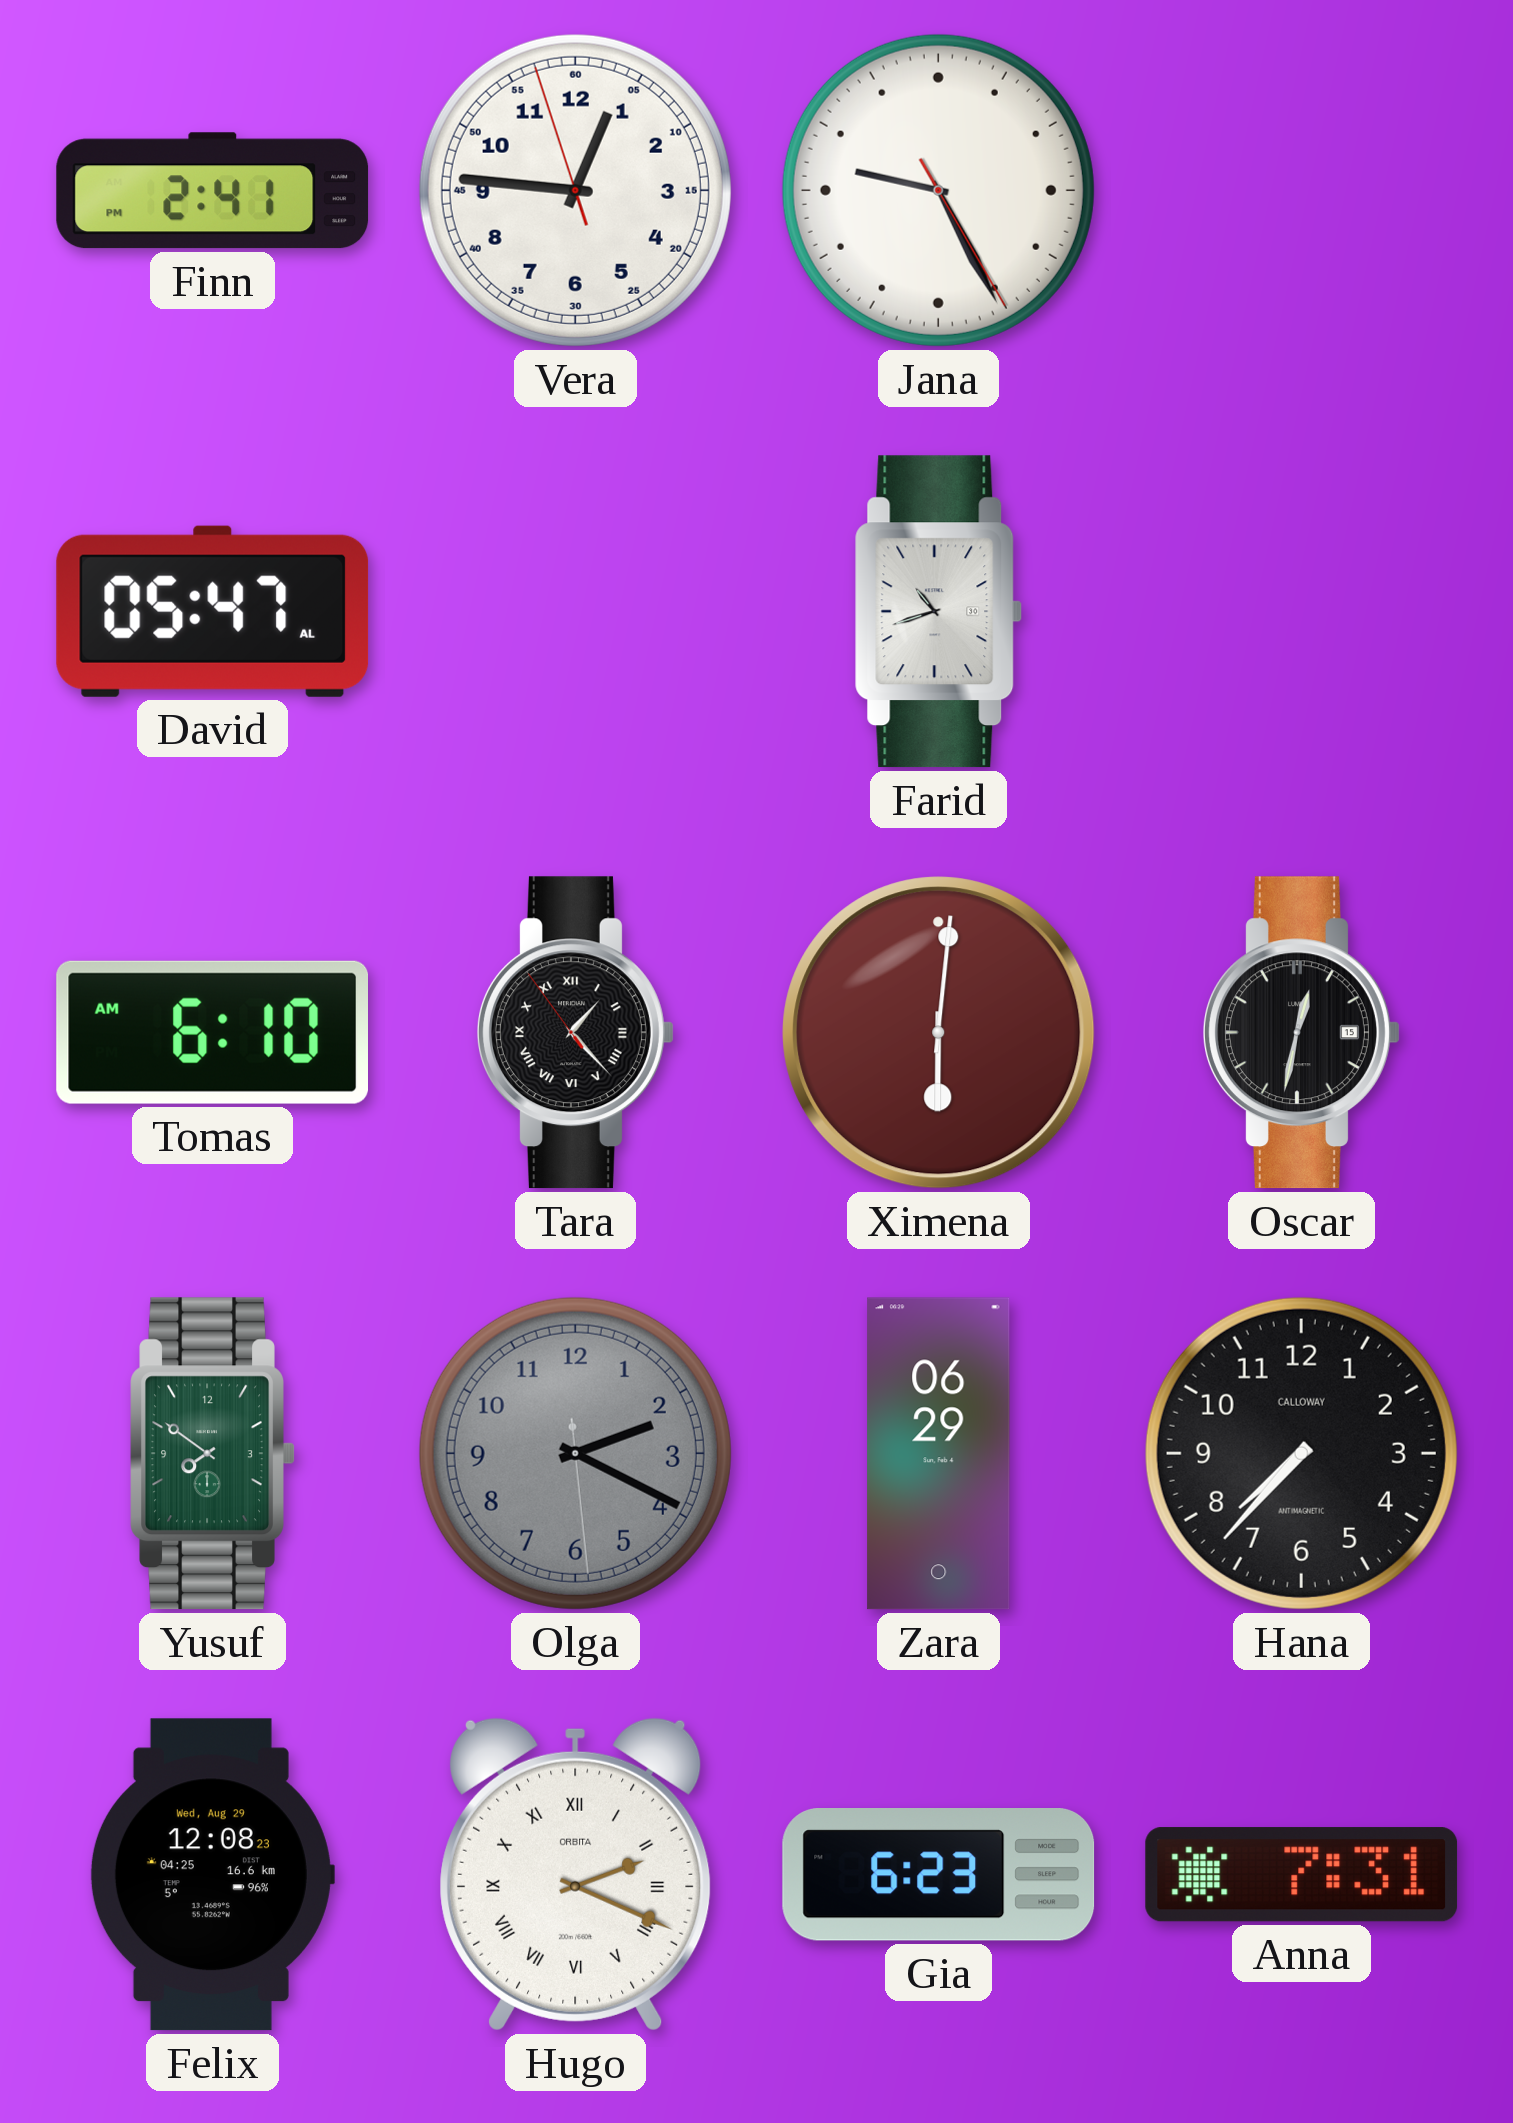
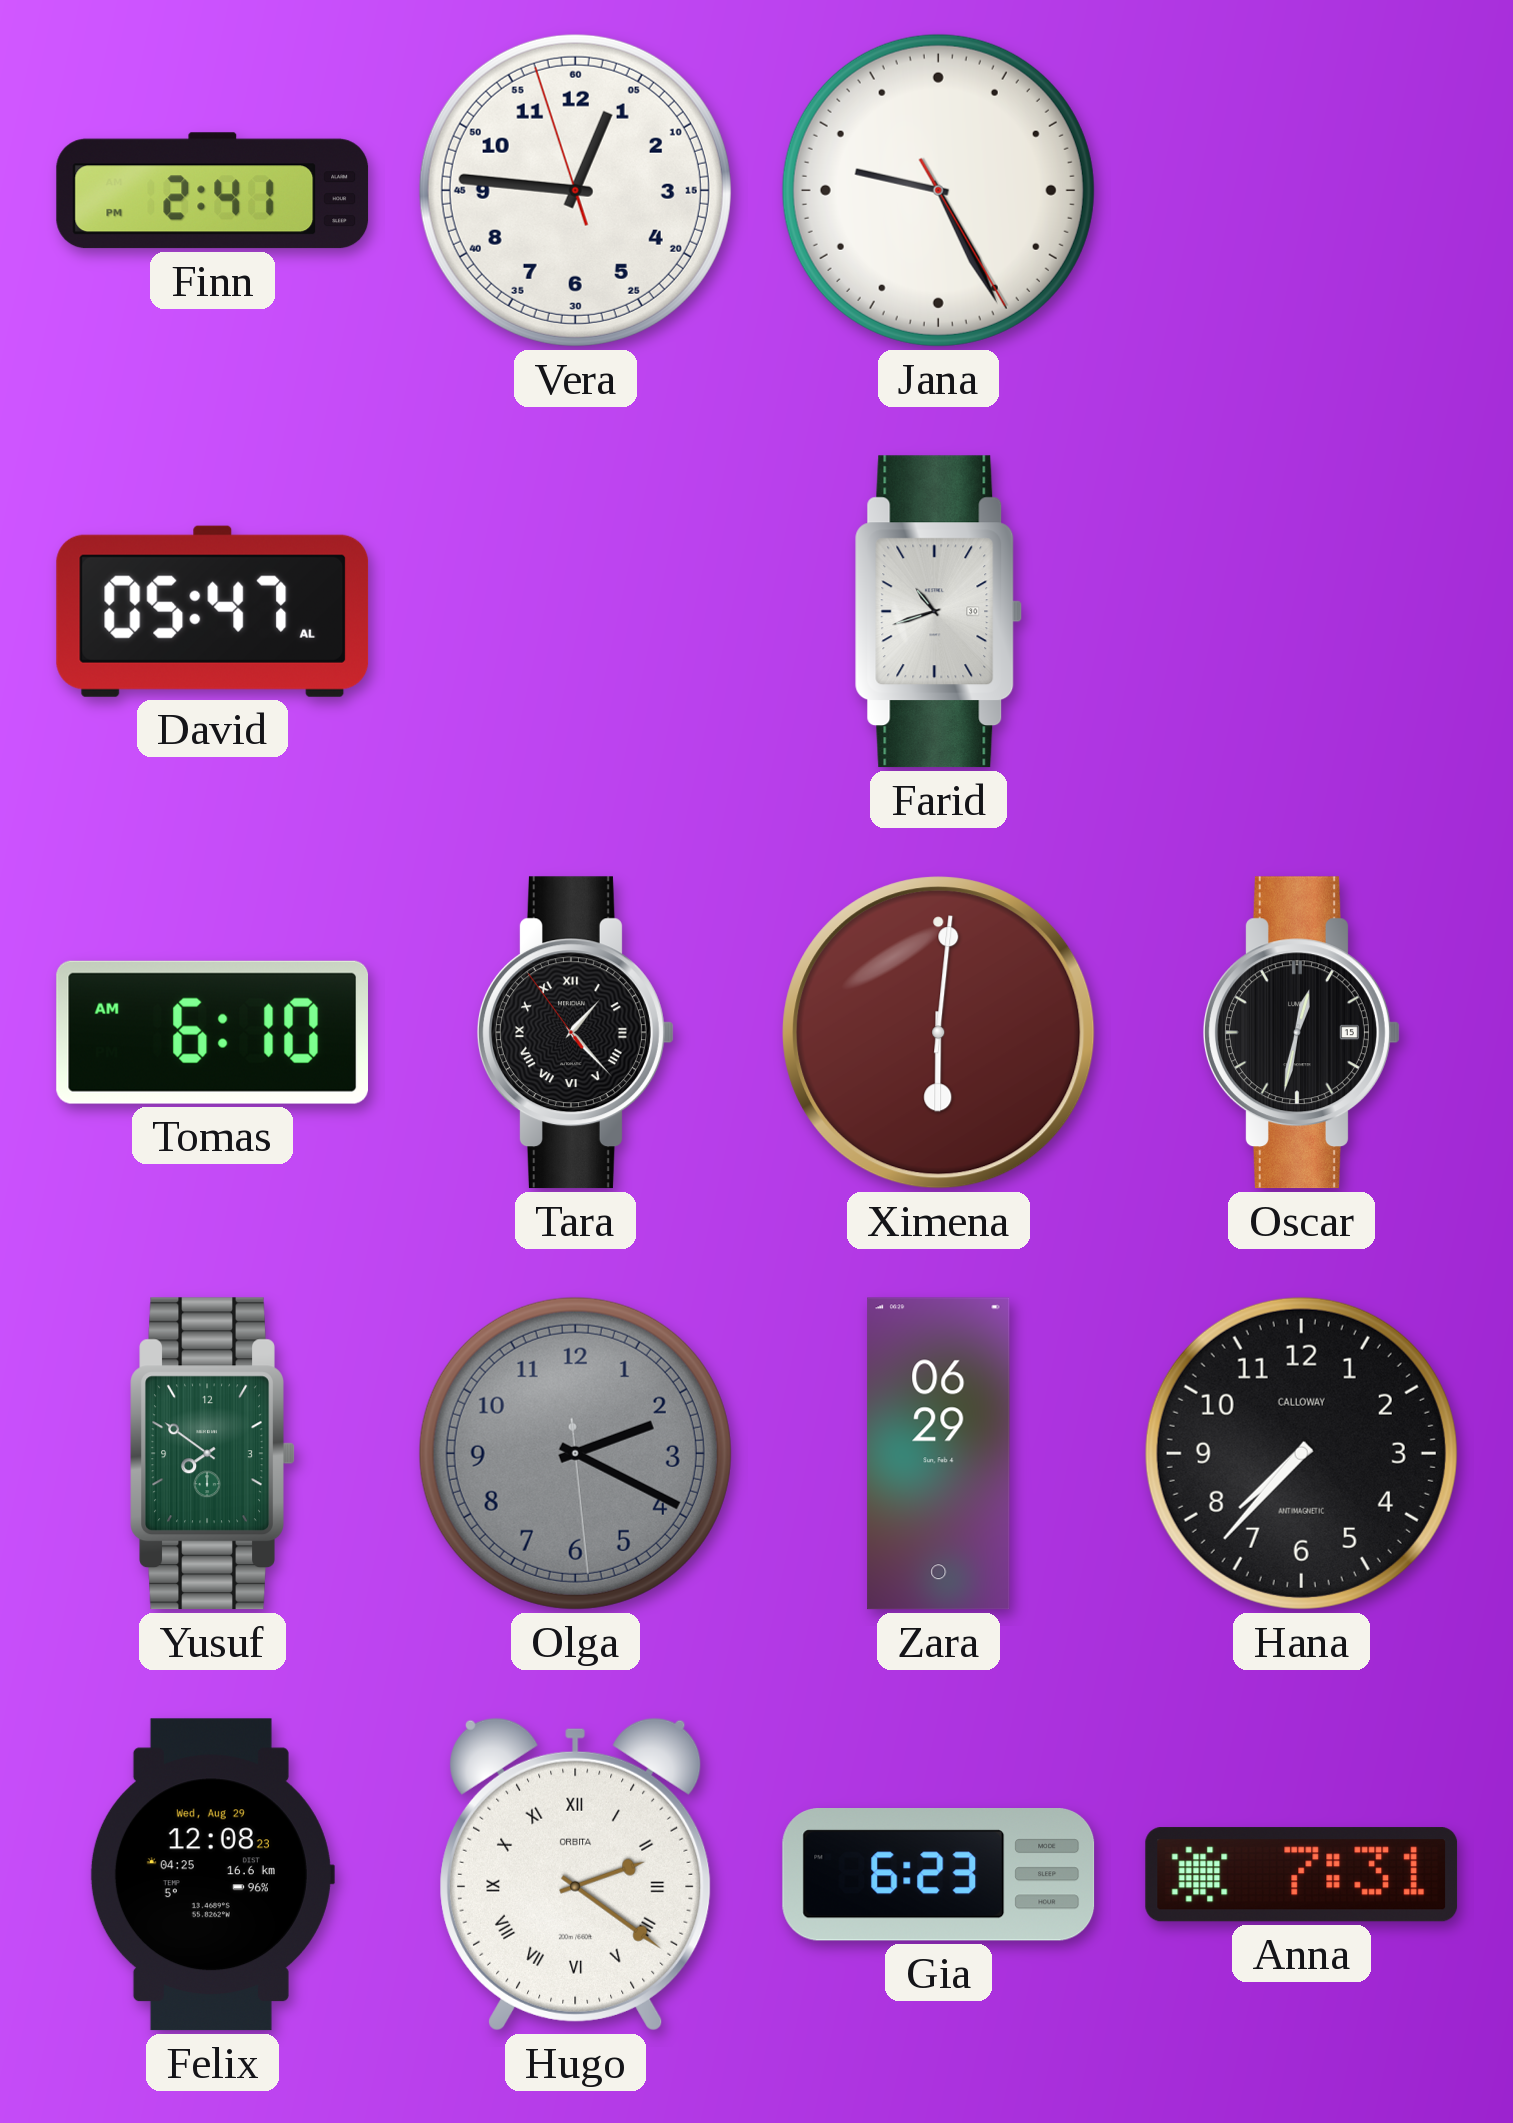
Hugo: 2:19 -> 2:21
